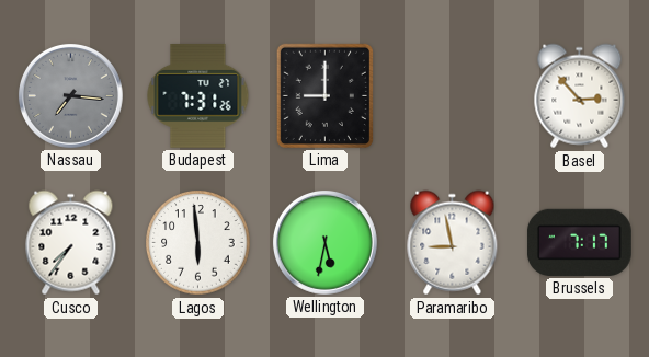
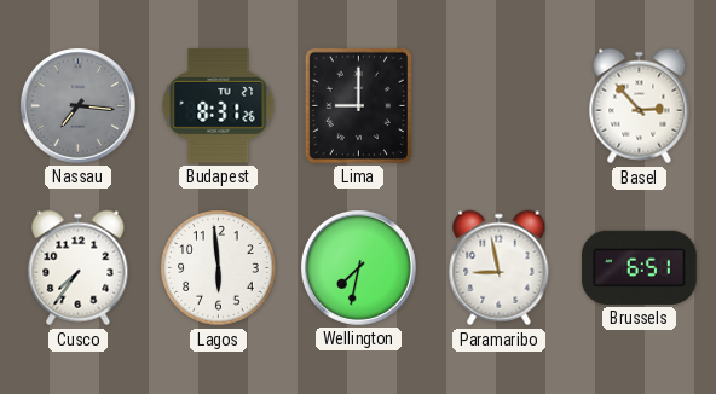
Budapest: 7:31 -> 8:31
Wellington: 5:32 -> 7:32
Brussels: 7:17 -> 6:51
